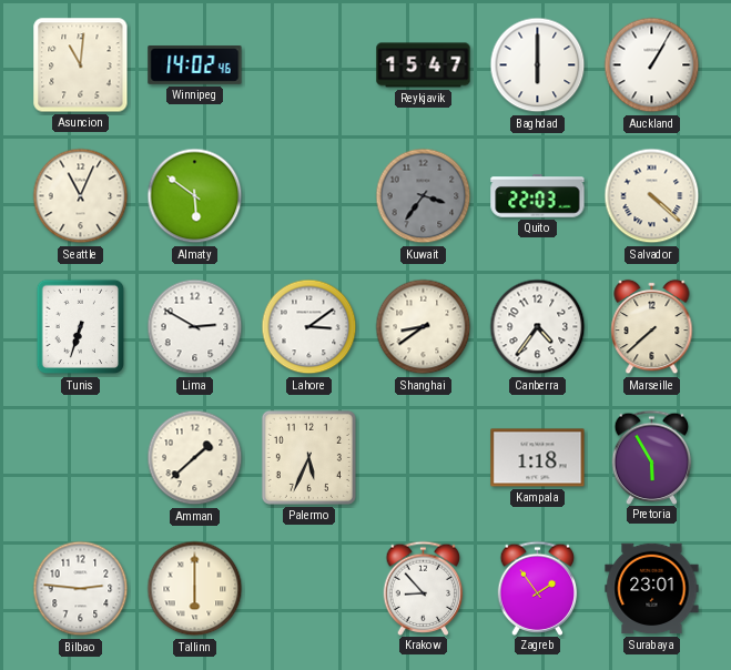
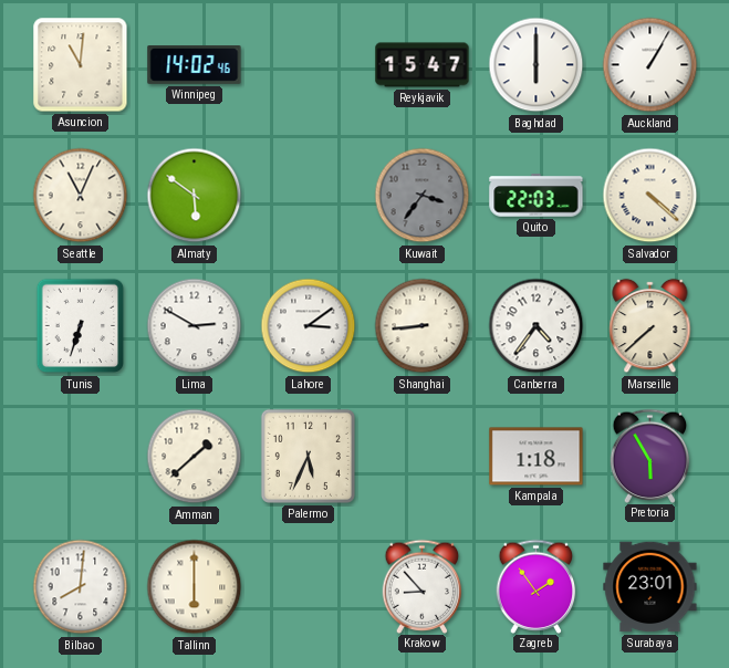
Shanghai: 8:39 -> 8:44
Bilbao: 2:46 -> 8:01
